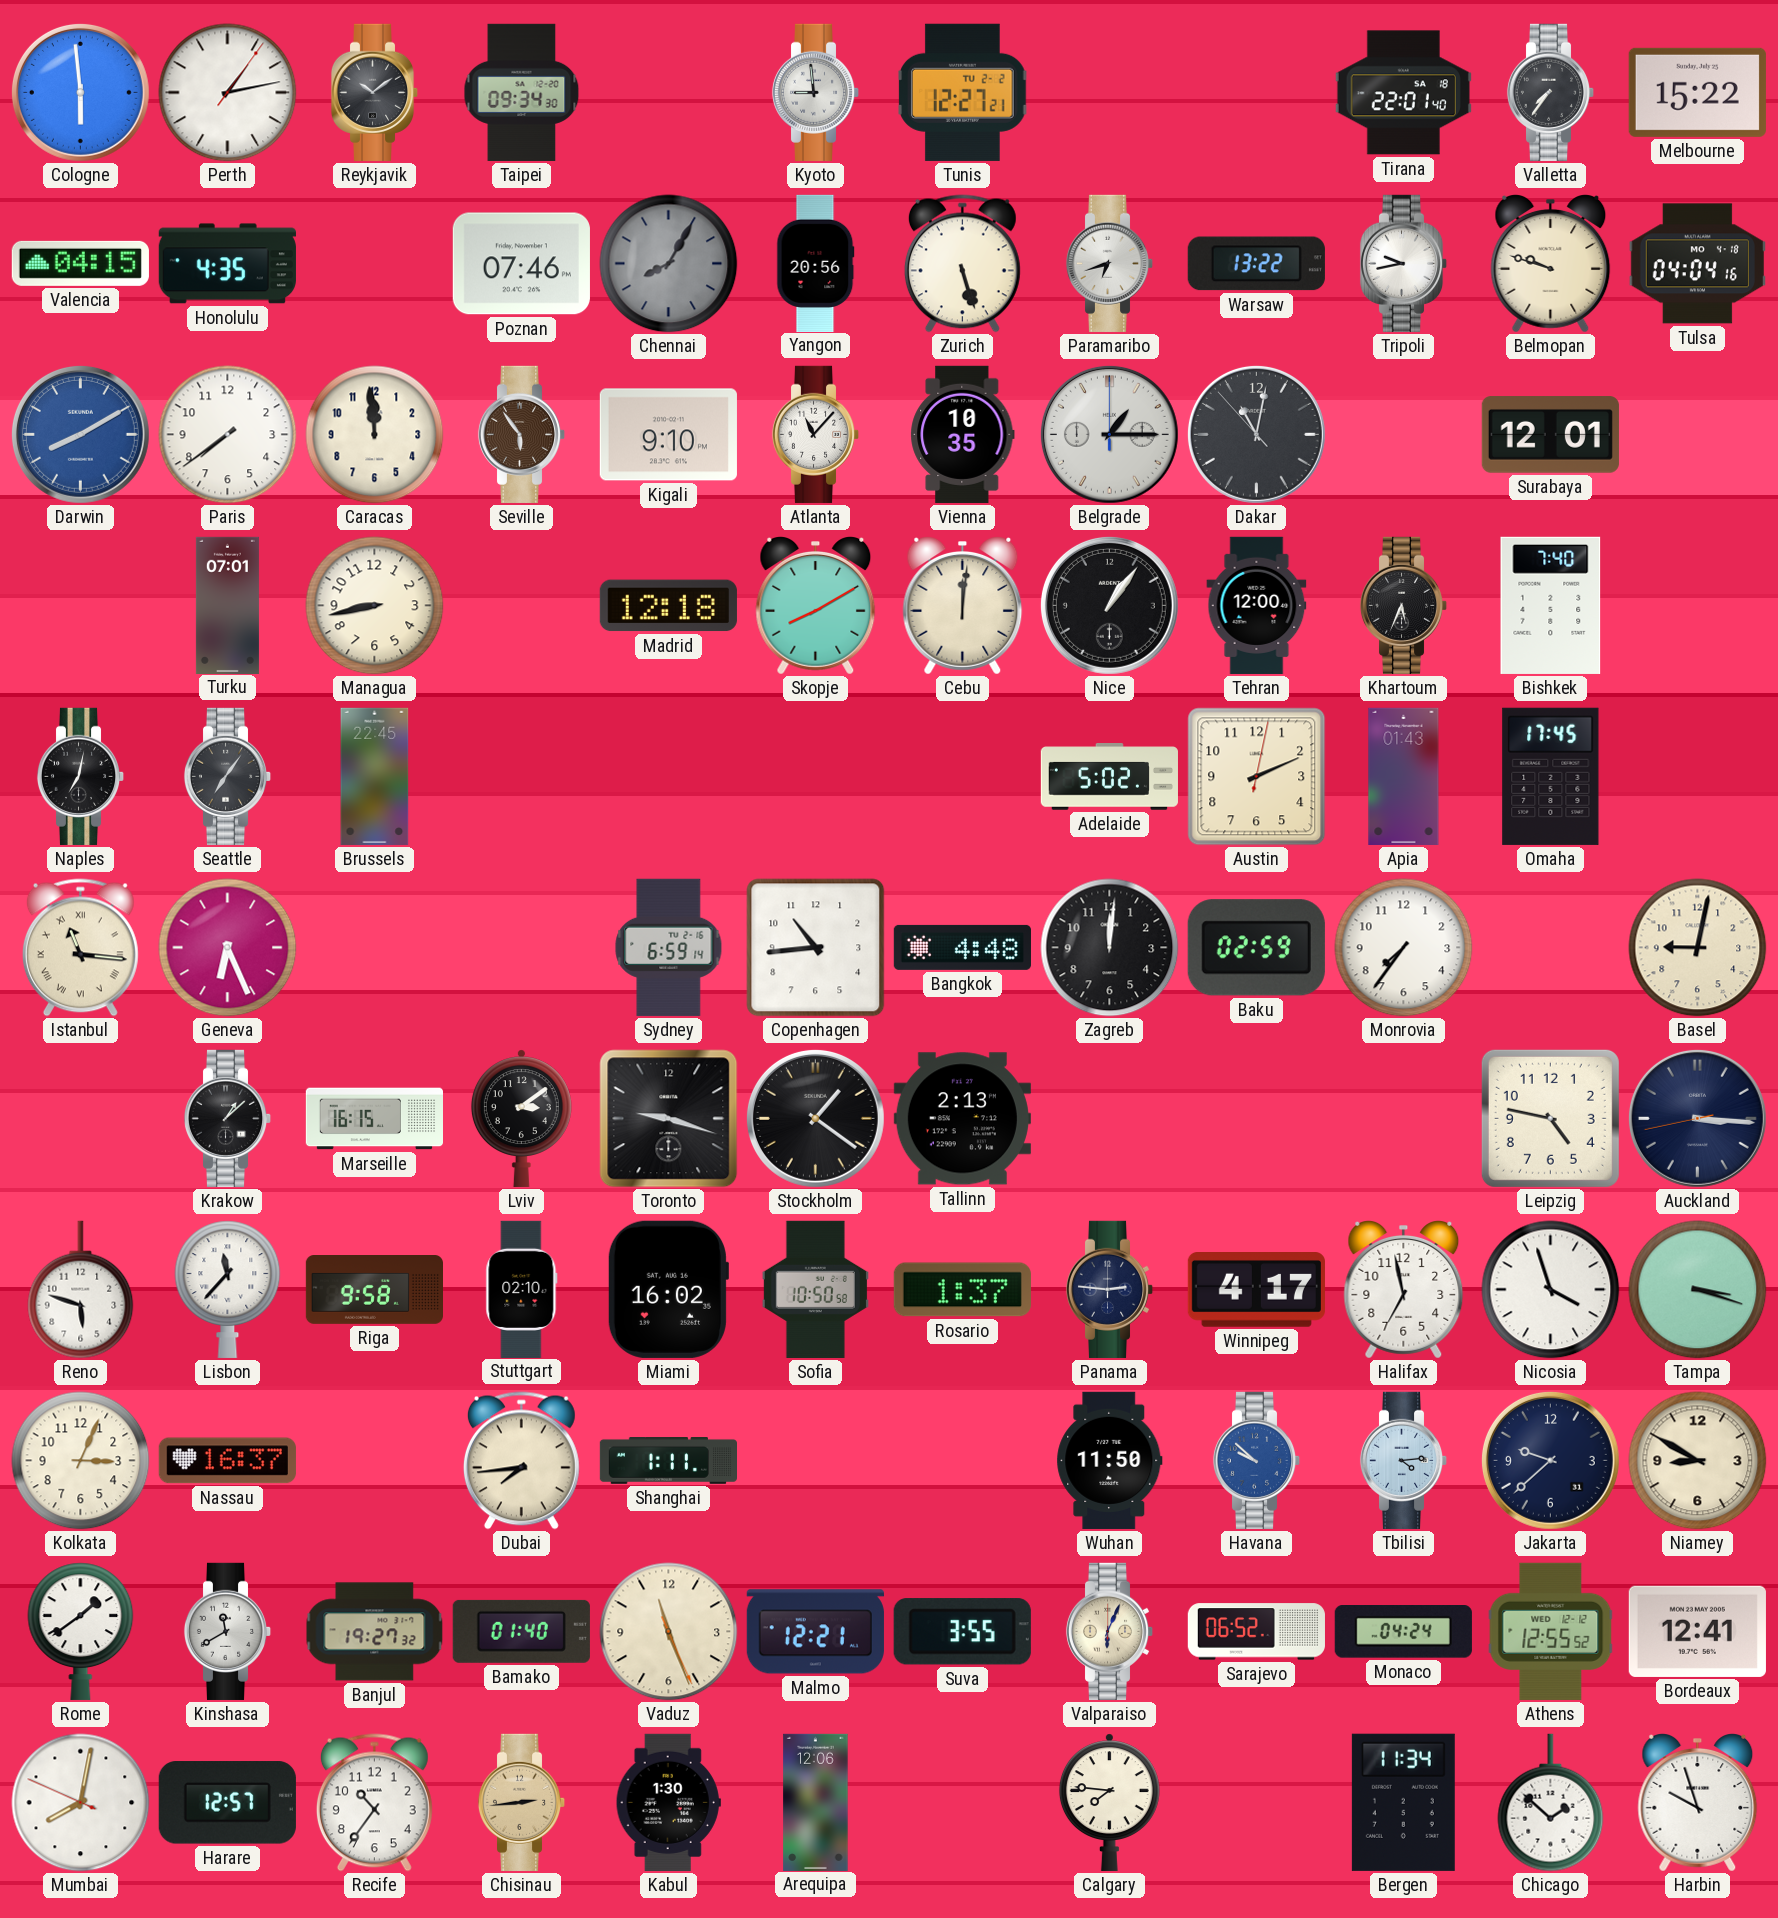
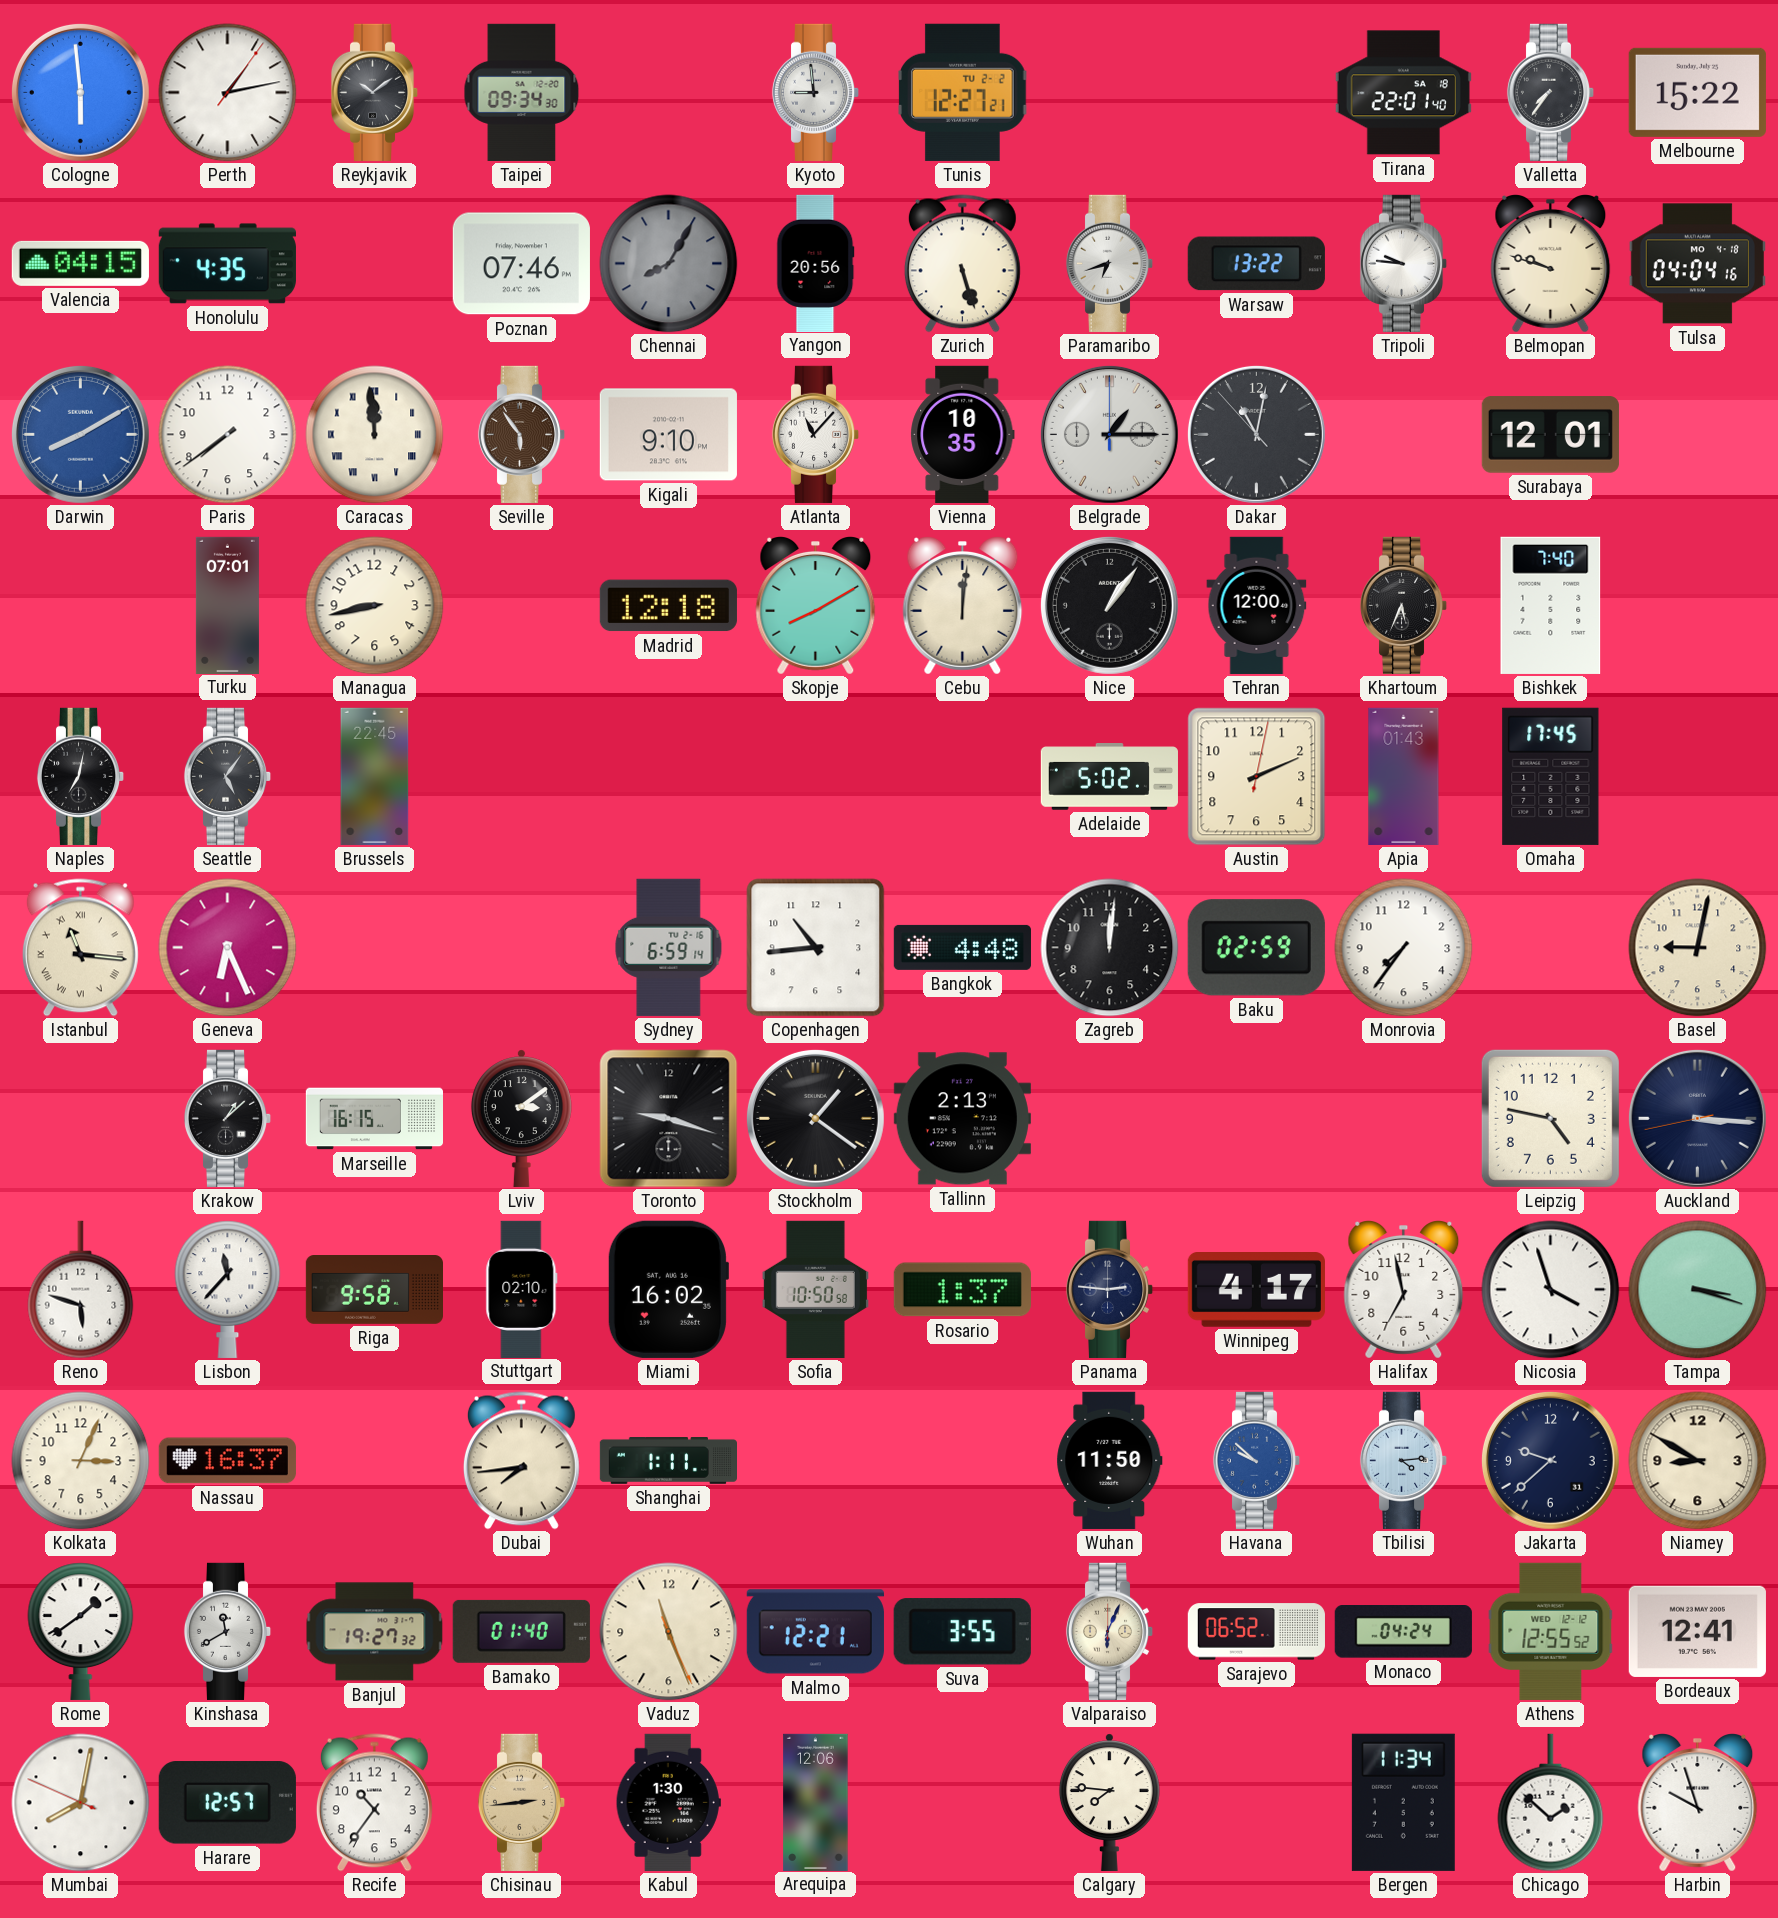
Tripoli: 9:43 -> 9:46
Caracas numerals: Arabic -> Roman
Seattle: 7:06 -> 5:06
